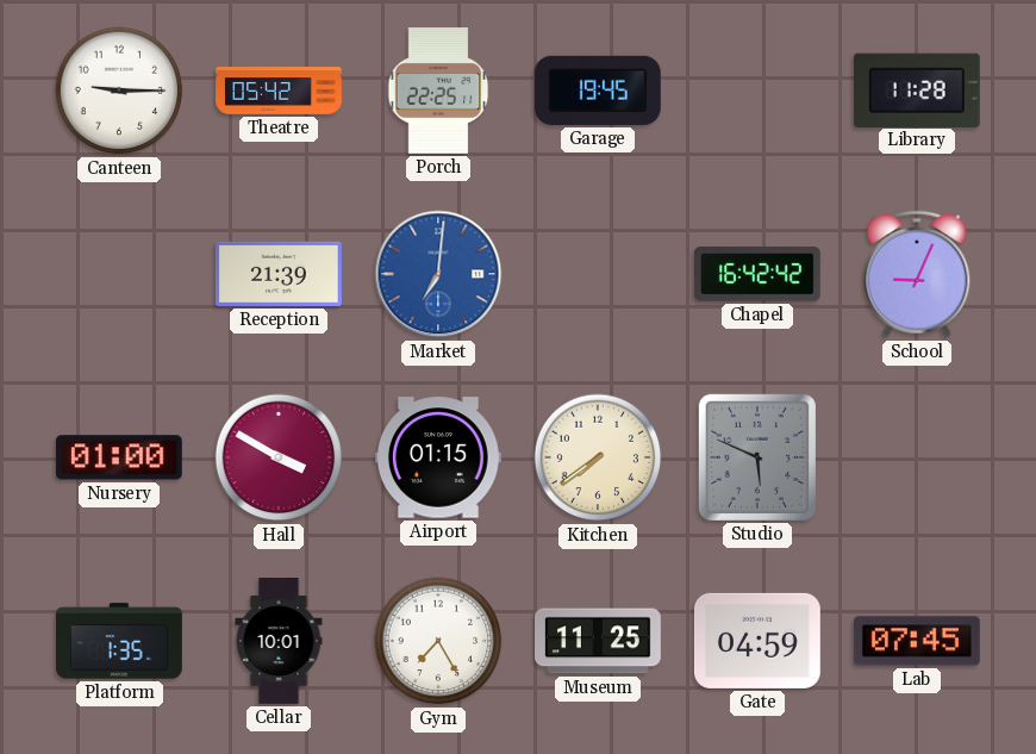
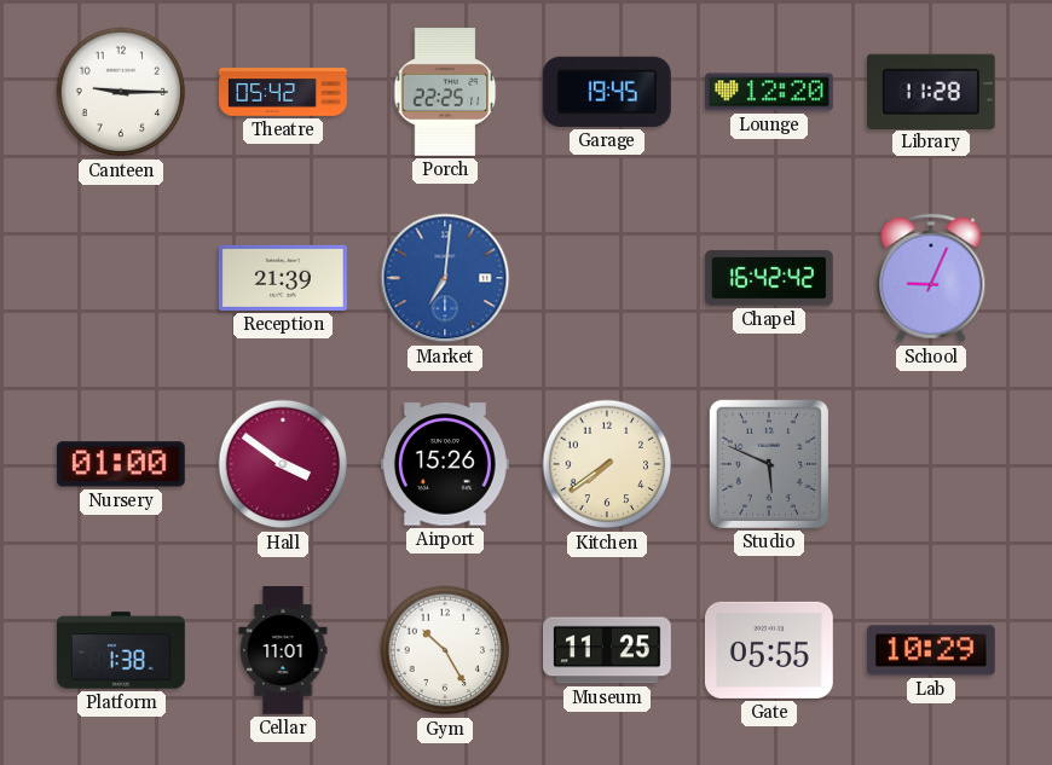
Lounge: none -> 12:20
Hall: 3:50 -> 3:51
Airport: 01:15 -> 15:26
Platform: 1:35 -> 1:38
Cellar: 10:01 -> 11:01
Gym: 7:25 -> 10:25
Gate: 04:59 -> 05:55
Lab: 07:45 -> 10:29
